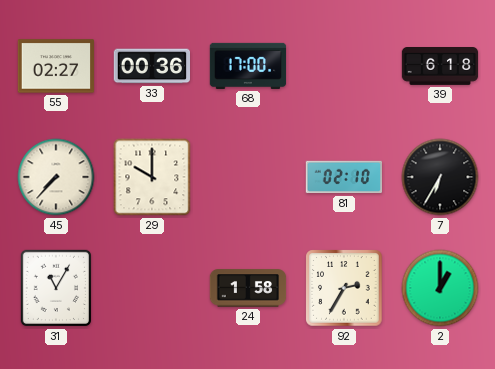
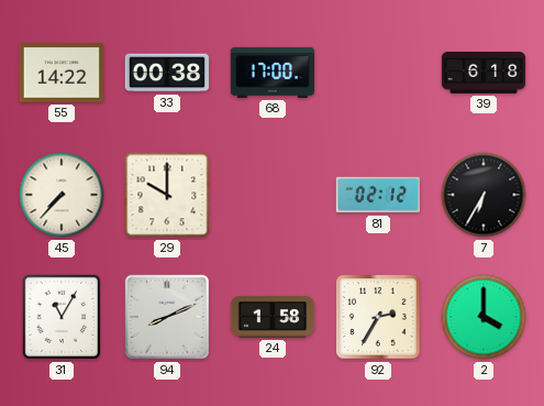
55: 02:27 -> 14:22
33: 00:36 -> 00:38
81: 02:10 -> 02:12
94: none -> 8:11
2: 1:00 -> 4:00
